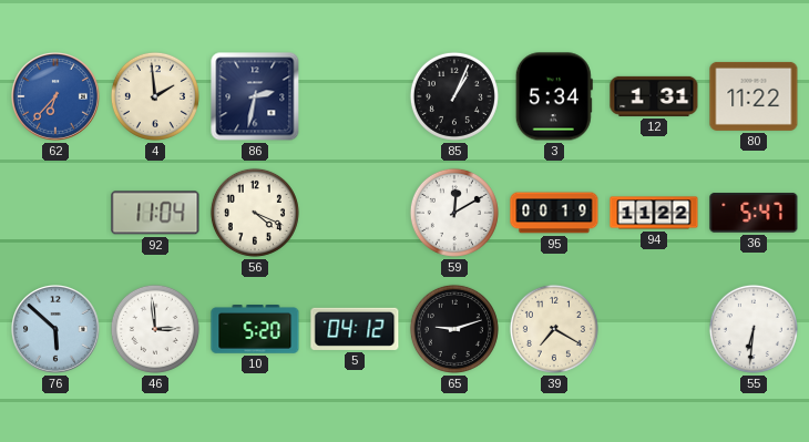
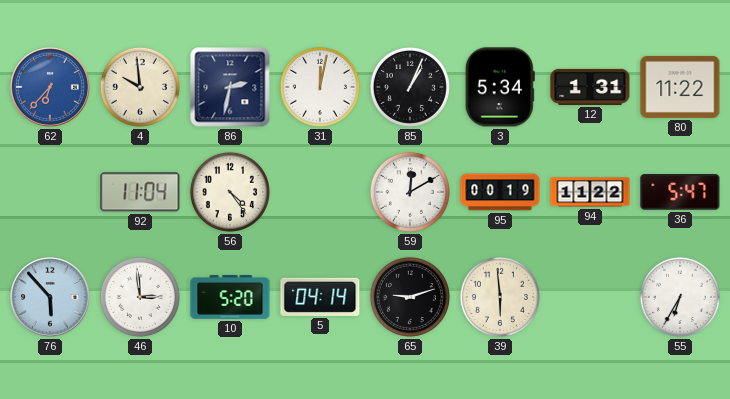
4: 1:59 -> 9:59
31: none -> 12:02
56: 4:19 -> 4:24
76: 5:52 -> 5:53
5: 04:12 -> 04:14
39: 7:20 -> 5:59
55: 6:31 -> 6:35
